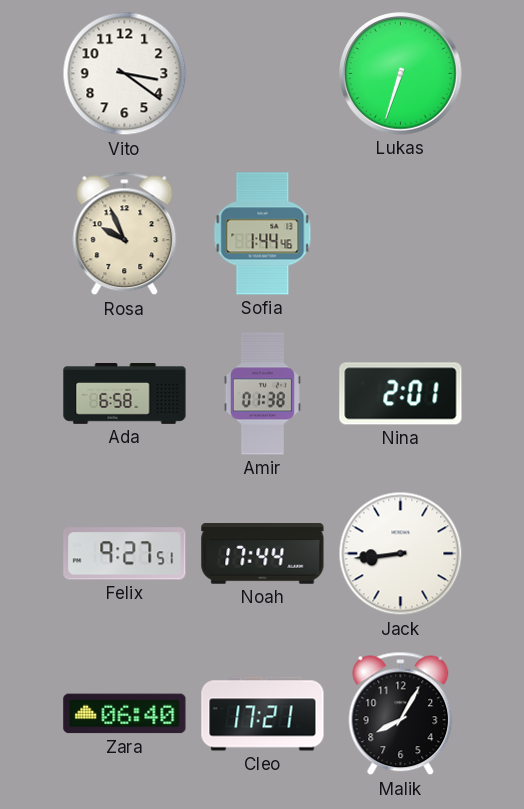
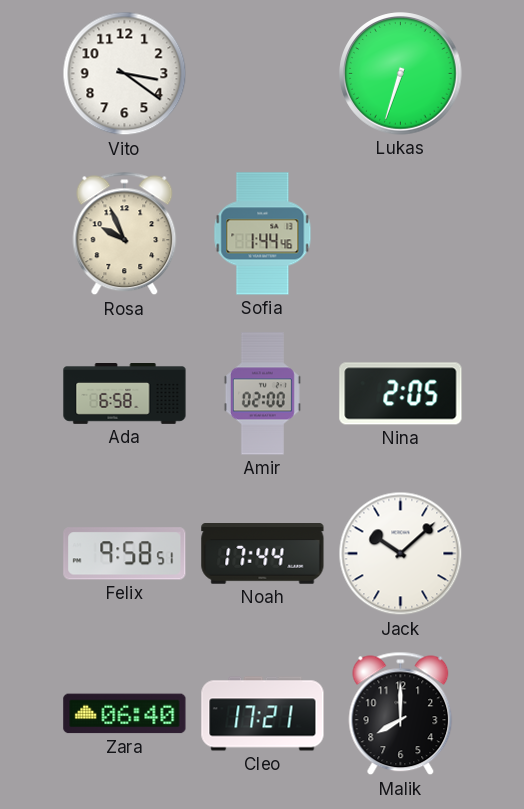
Amir: 01:38 -> 02:00
Nina: 2:01 -> 2:05
Felix: 9:27 -> 9:58
Jack: 8:44 -> 10:08
Malik: 8:05 -> 8:00
